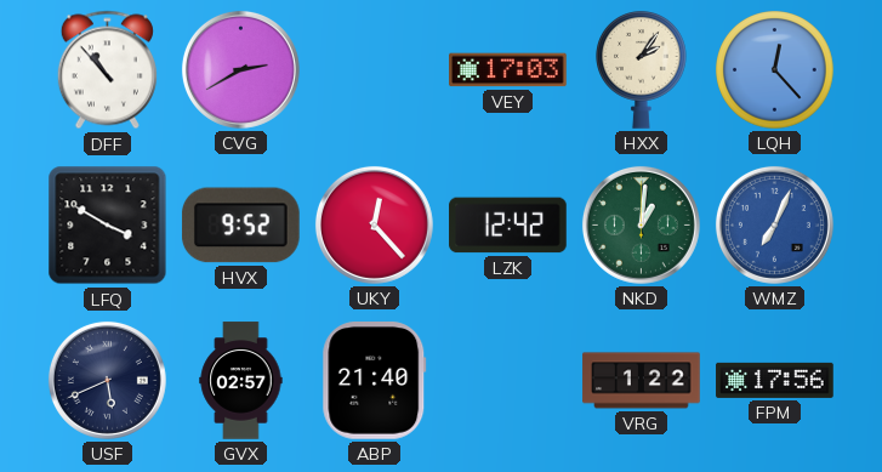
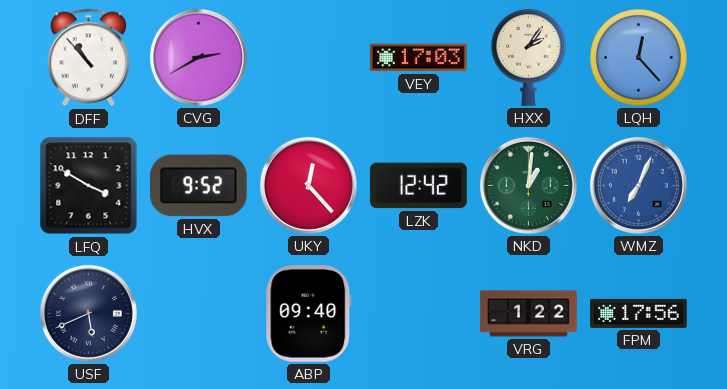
GVX: 02:57 -> none
ABP: 21:40 -> 09:40
